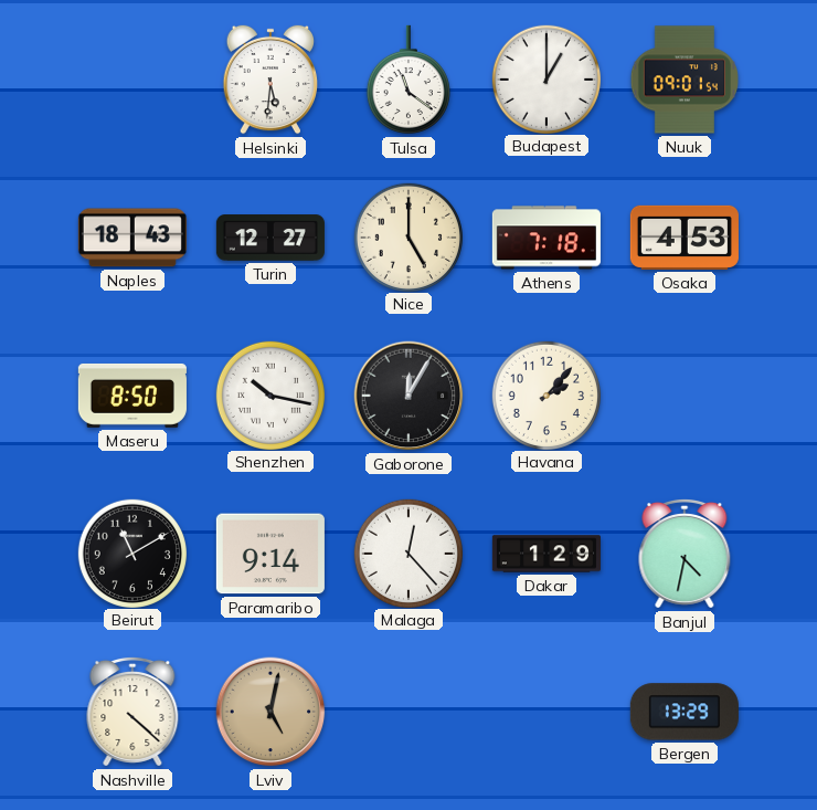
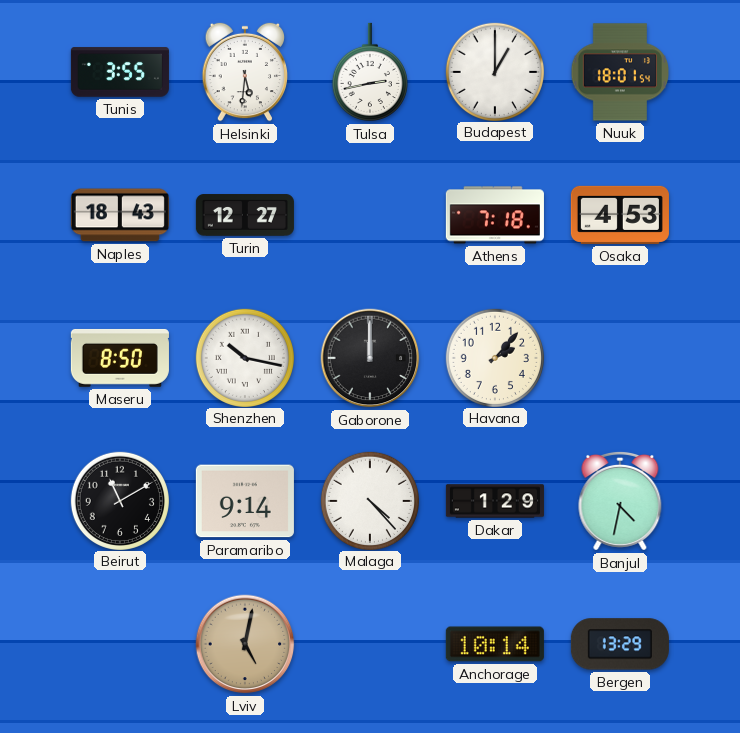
Tunis: none -> 3:55
Tulsa: 11:21 -> 2:43
Nuuk: 09:01 -> 18:01
Nice: 5:00 -> none
Gaborone: 12:05 -> 12:00
Malaga: 12:23 -> 4:23
Nashville: 4:22 -> none
Anchorage: none -> 10:14
